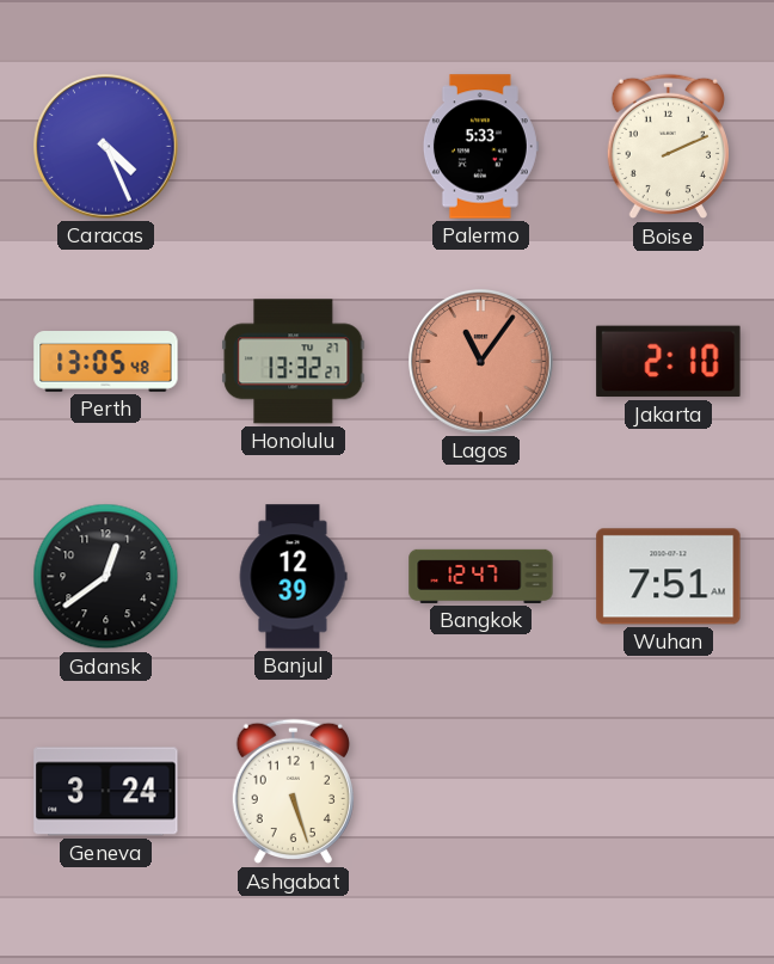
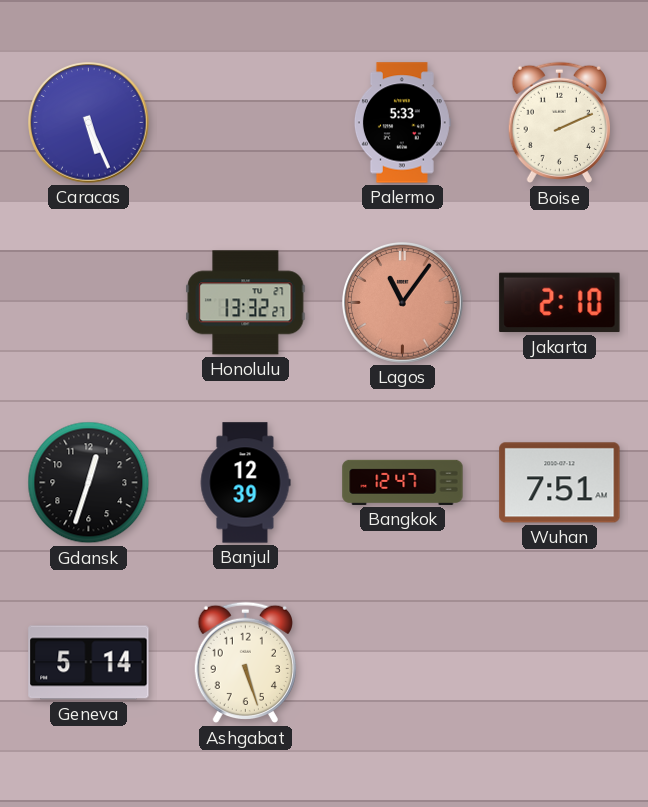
Caracas: 4:26 -> 5:26
Perth: 13:05 -> none
Gdansk: 12:39 -> 12:33
Geneva: 3:24 -> 5:14
